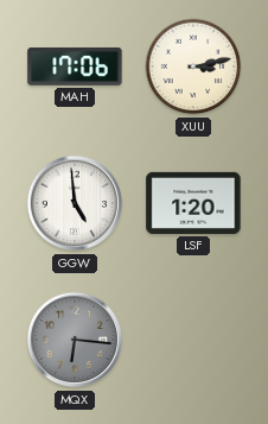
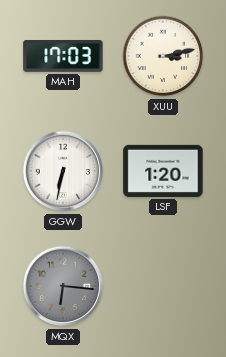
MAH: 17:06 -> 17:03
GGW: 4:59 -> 6:32
